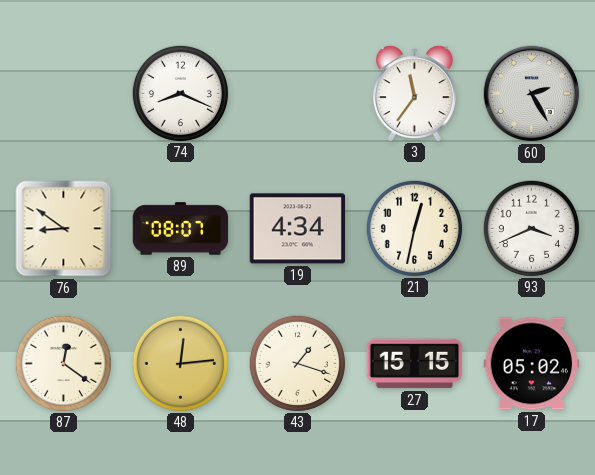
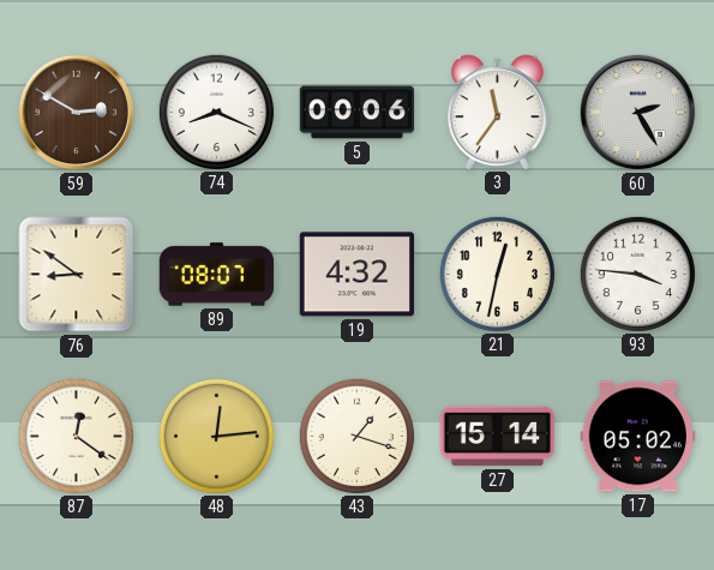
59: none -> 2:50
5: none -> 00:06
19: 4:34 -> 4:32
93: 3:41 -> 3:46
27: 15:15 -> 15:14
